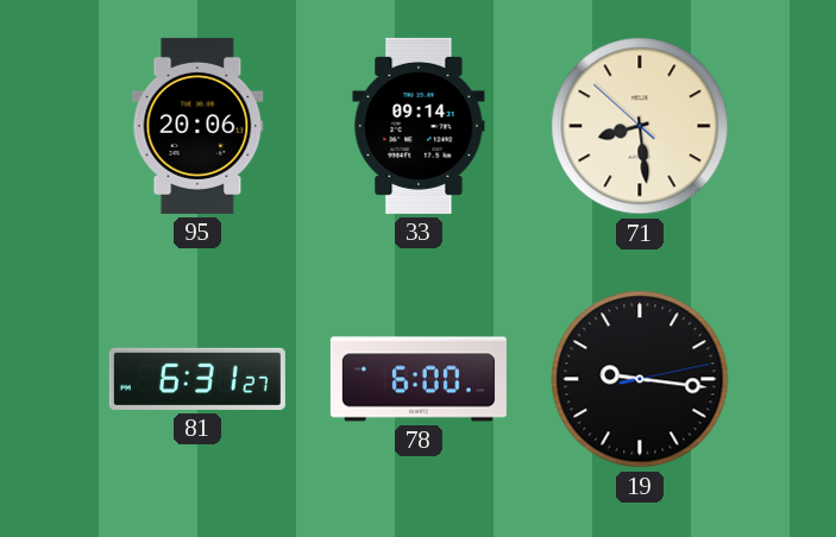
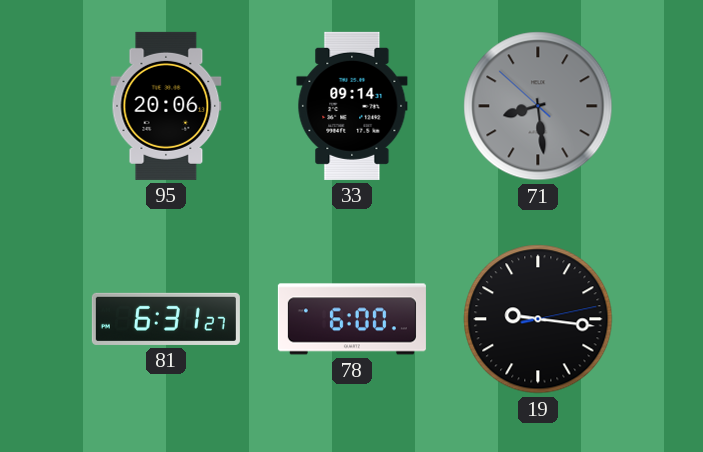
71 dial: cream -> grey
